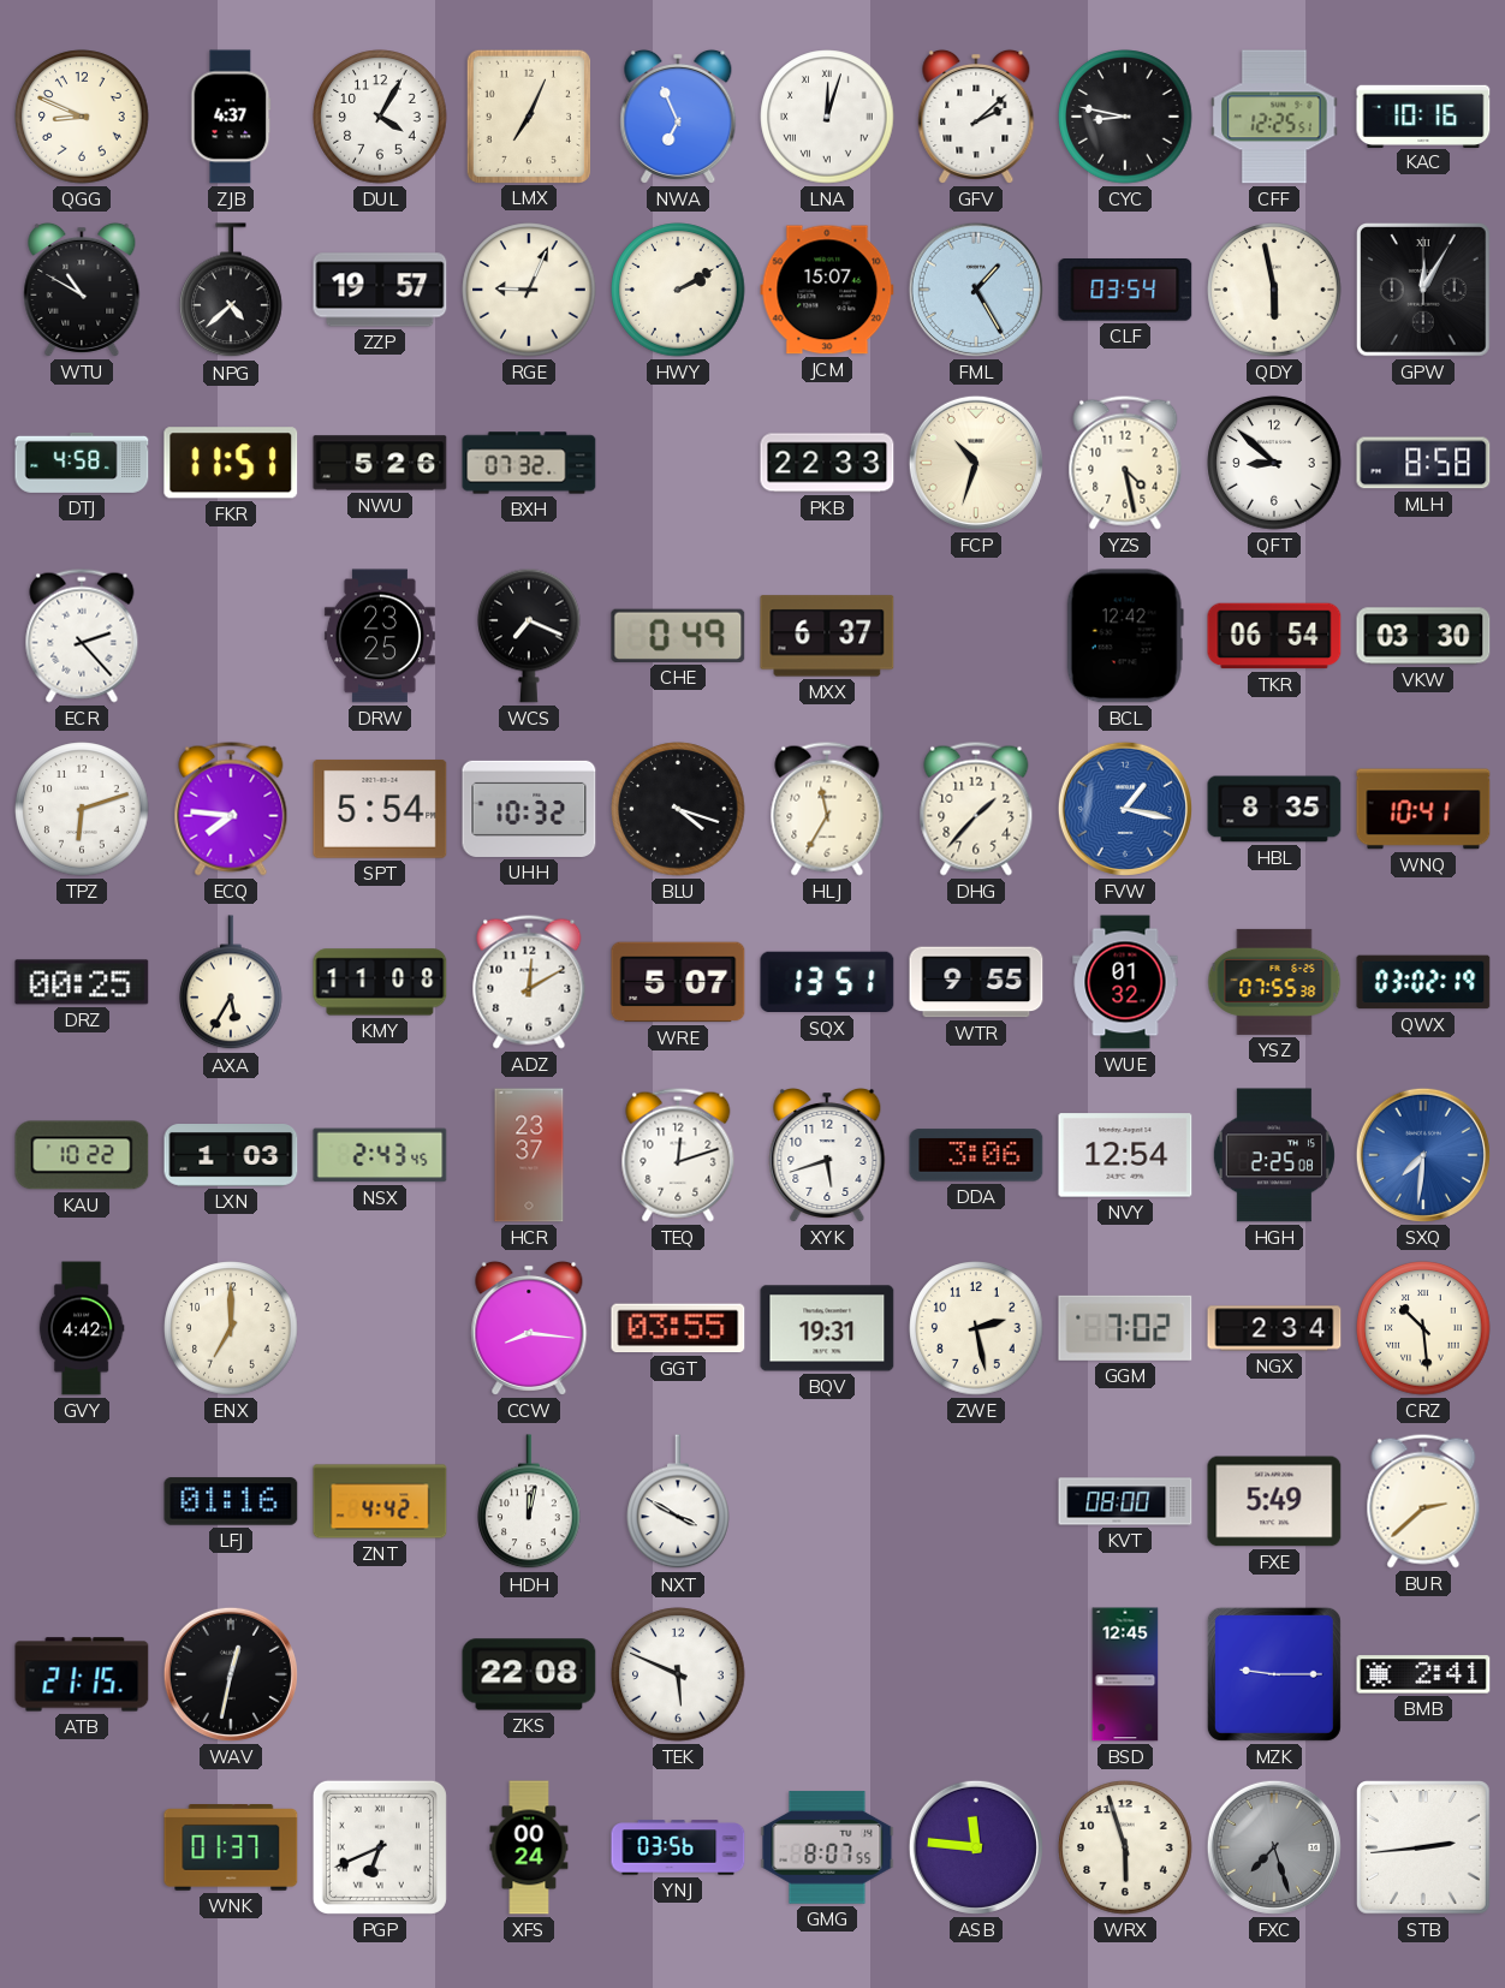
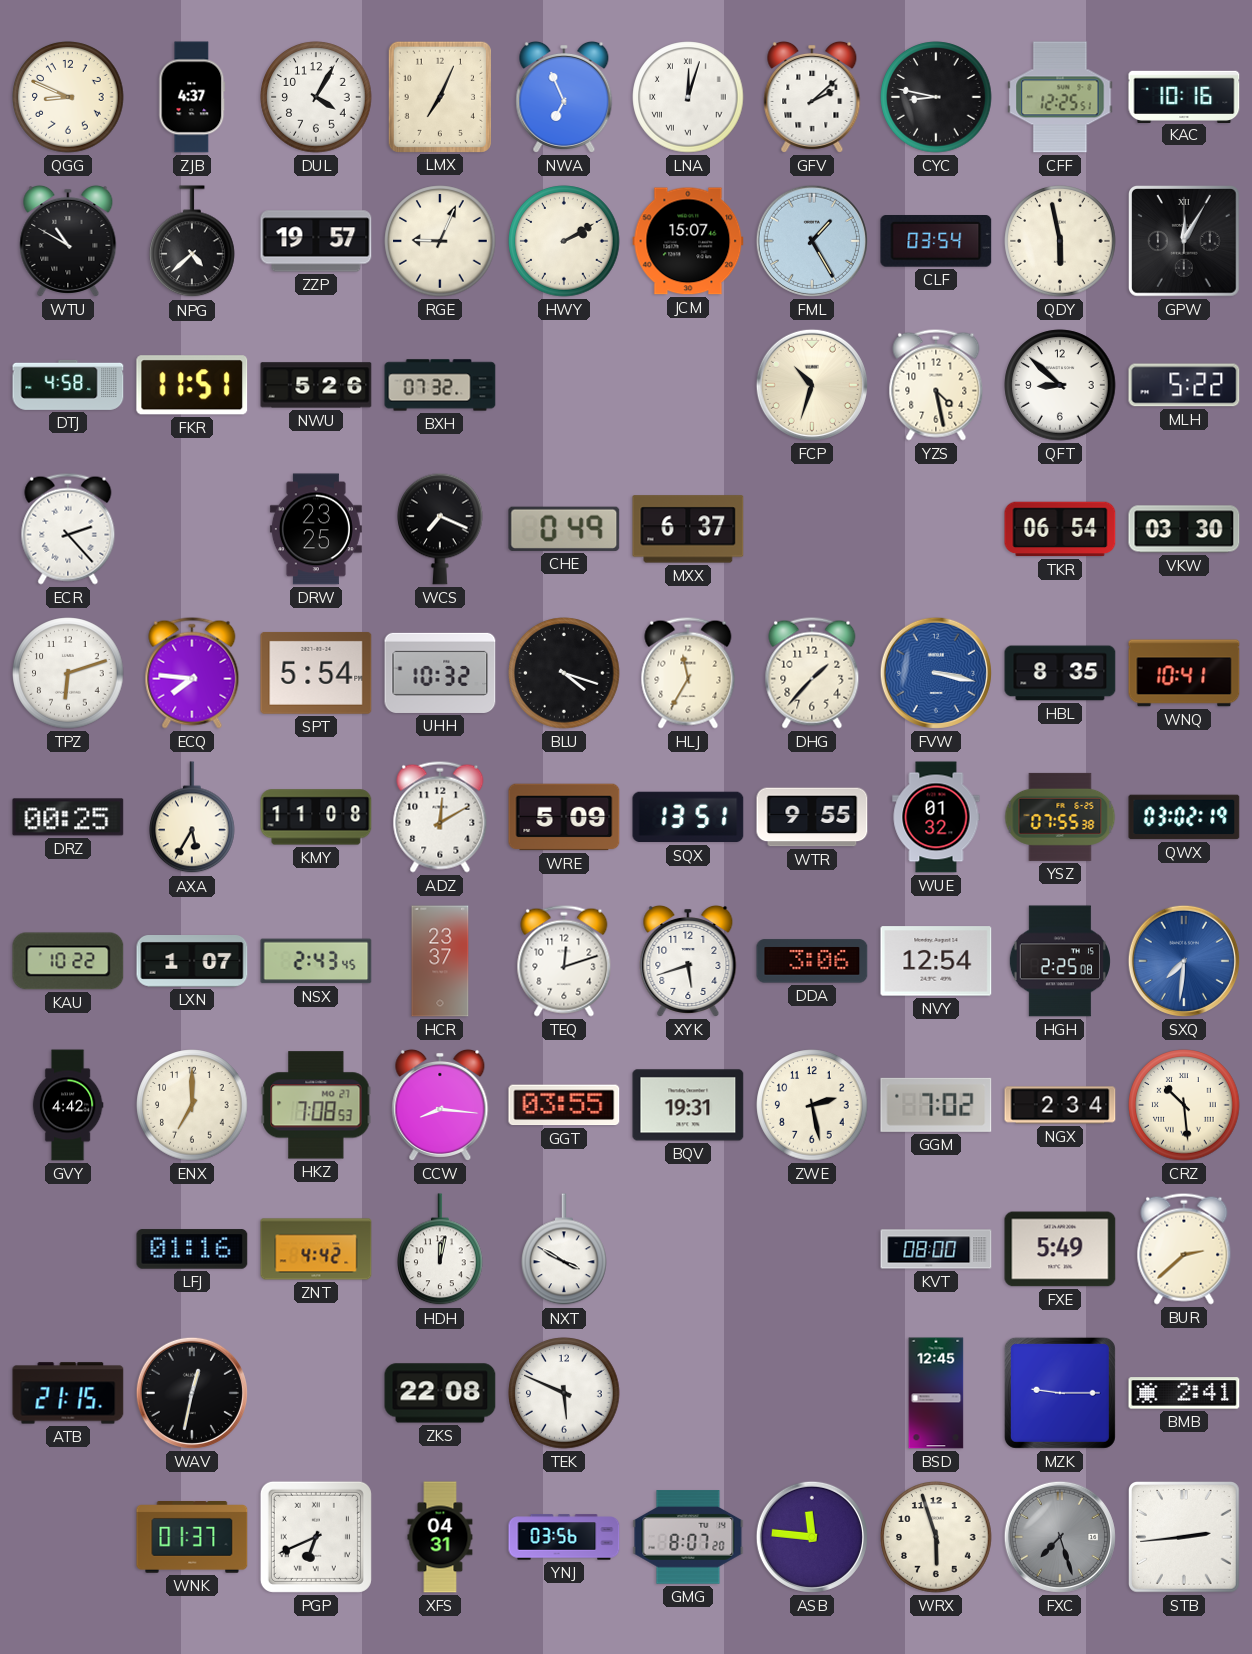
PKB: 22:33 -> none
MLH: 8:58 -> 5:22
BCL: 12:42 -> none
FVW: 1:17 -> 3:17
WRE: 5:07 -> 5:09
LXN: 1:03 -> 1:07
HKZ: none -> 7:08
XFS: 00:24 -> 04:31
GMG: 8:07:55 -> 8:07:20
